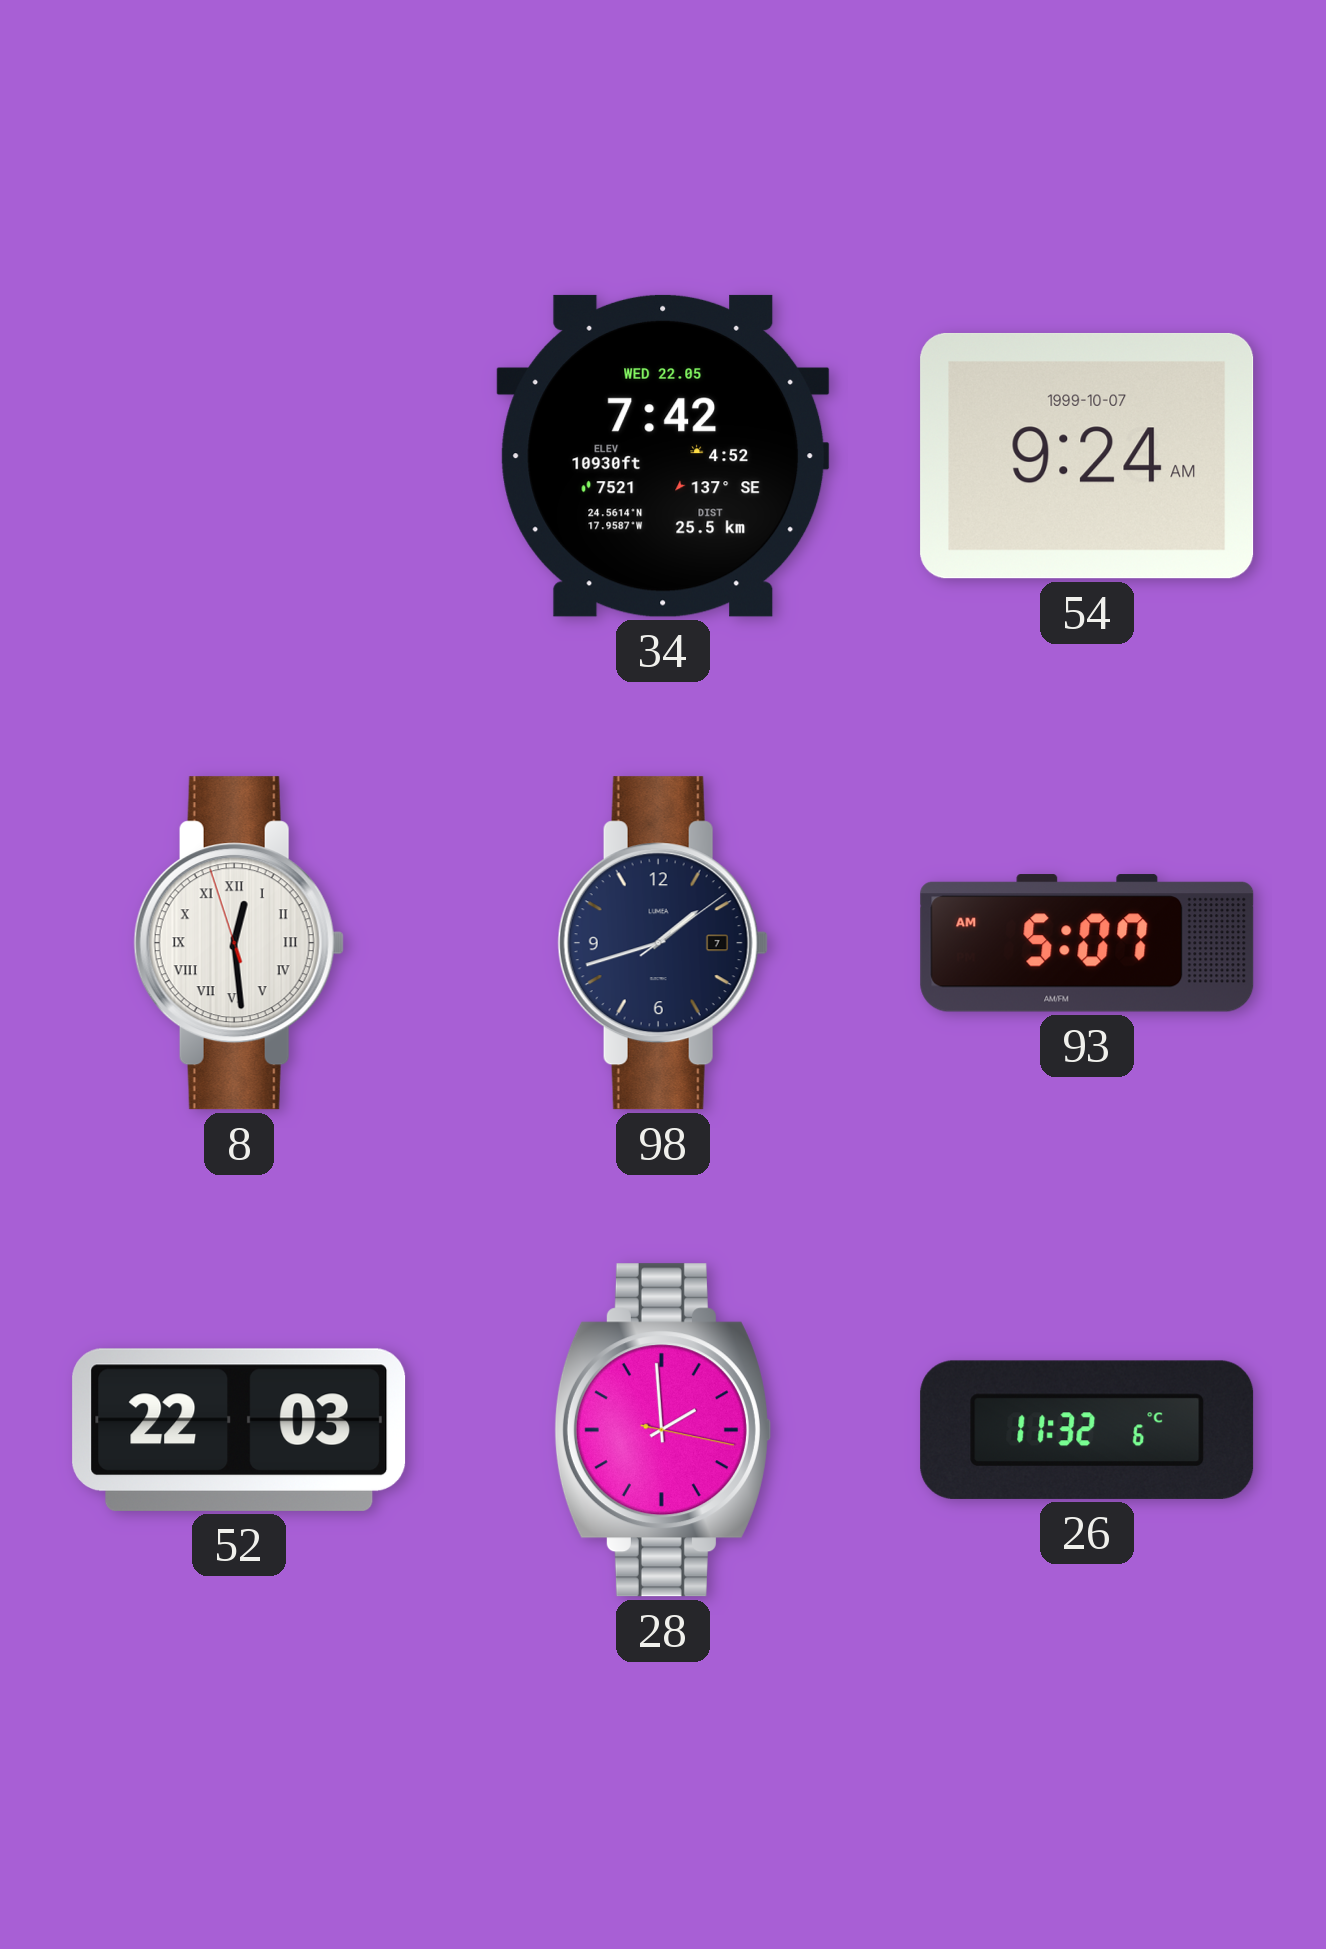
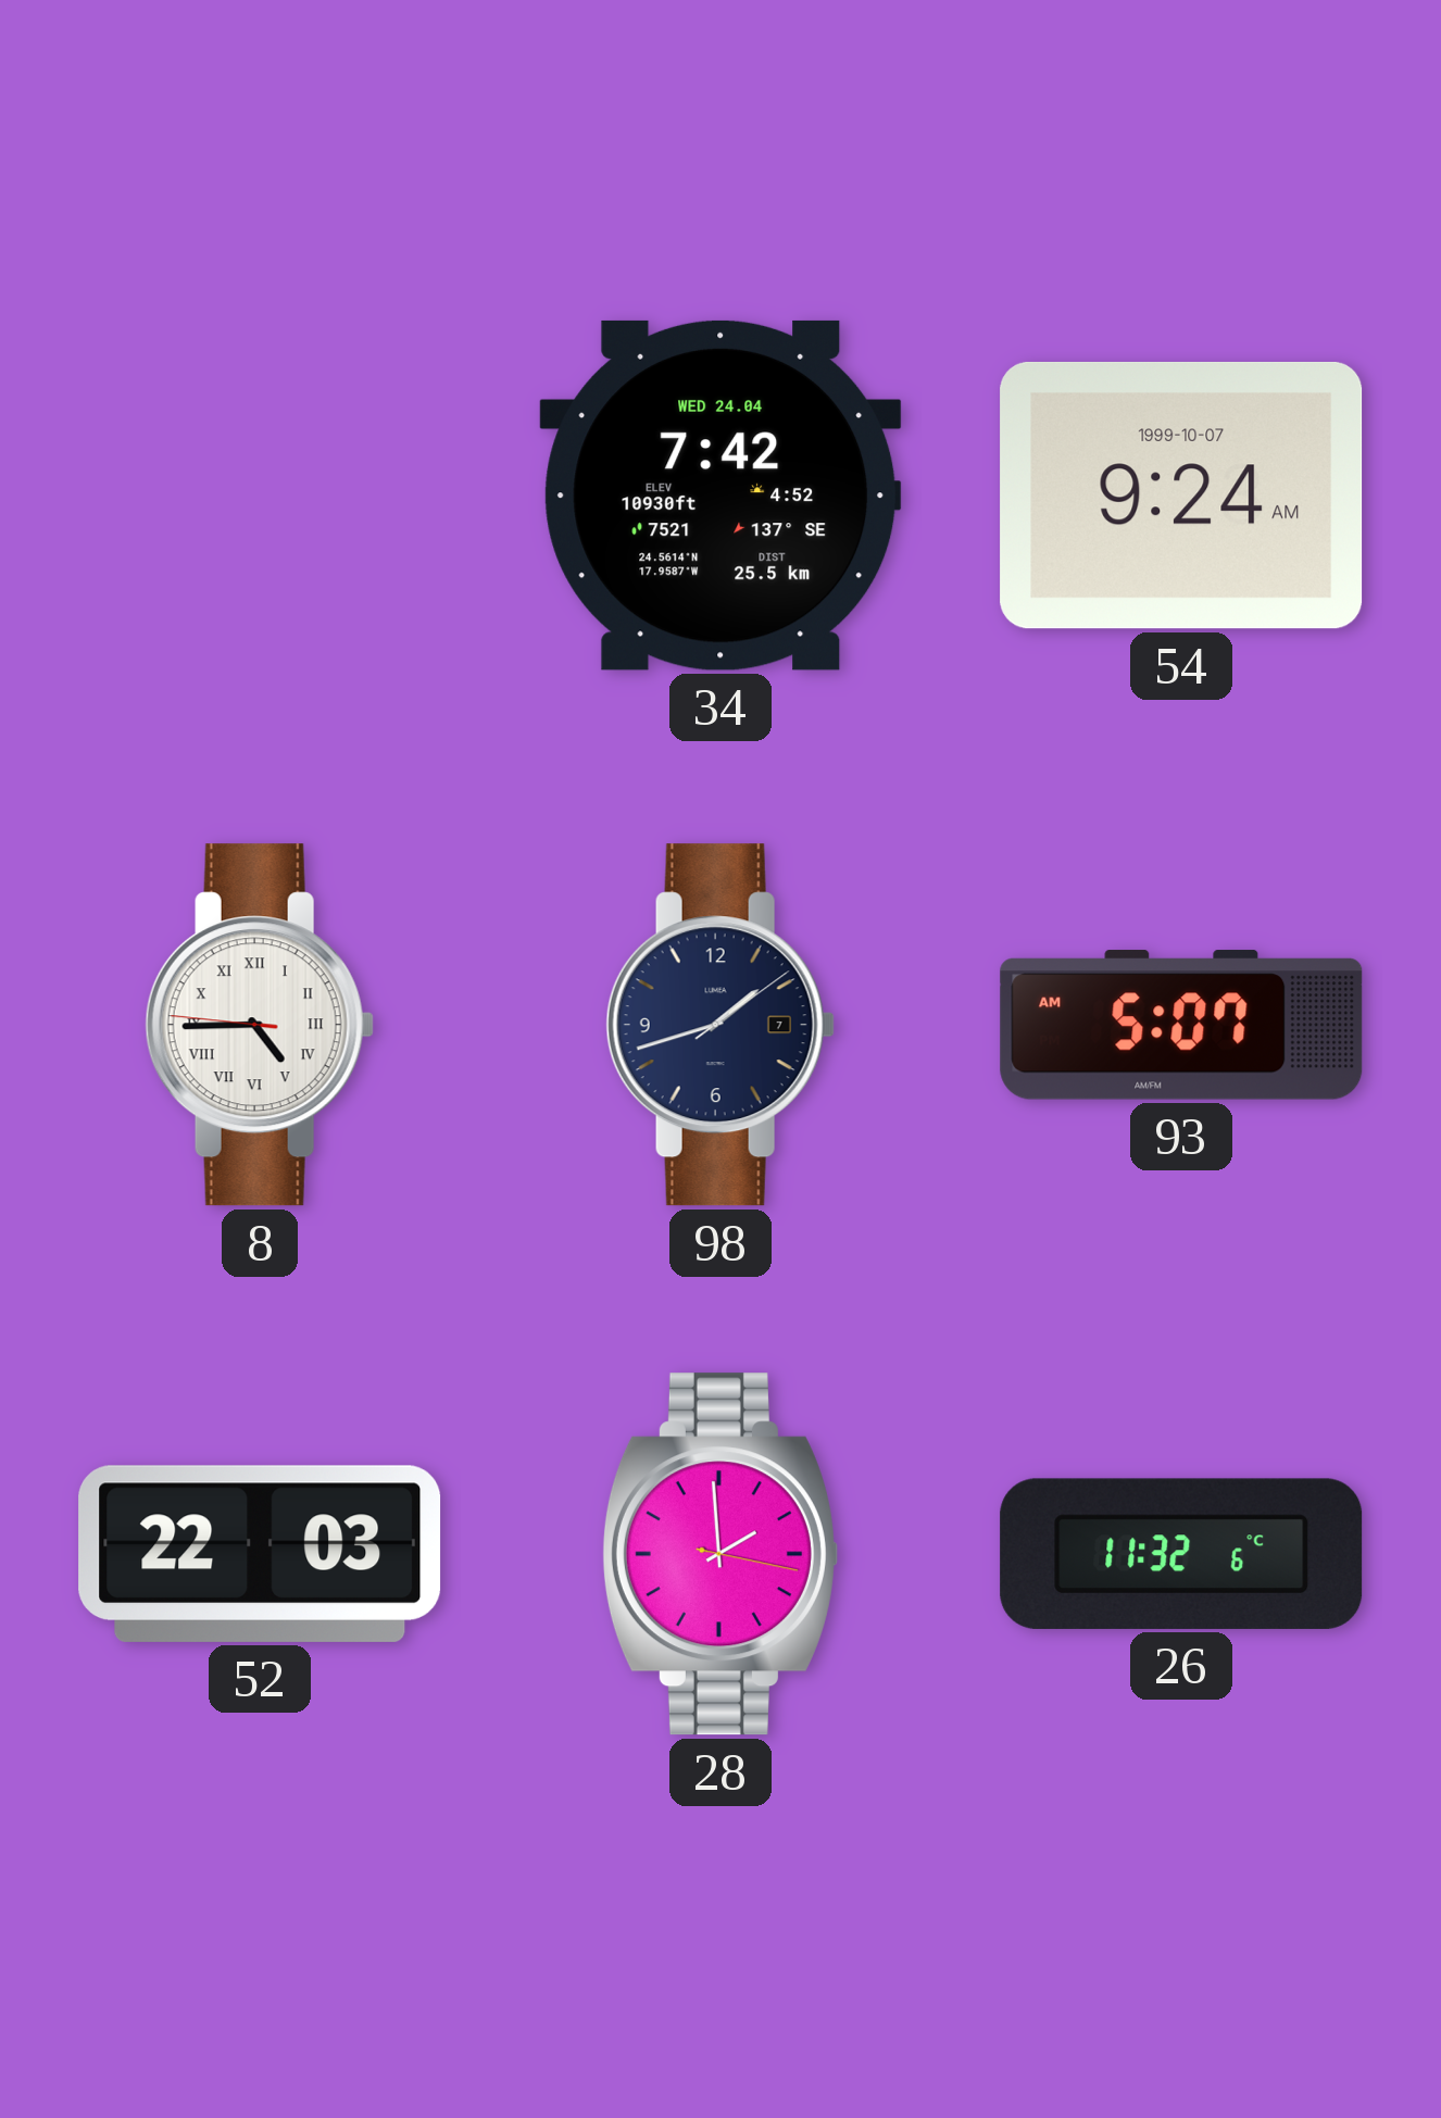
34 date: WED 22.05 -> WED 24.04
8: 12:28 -> 4:44
